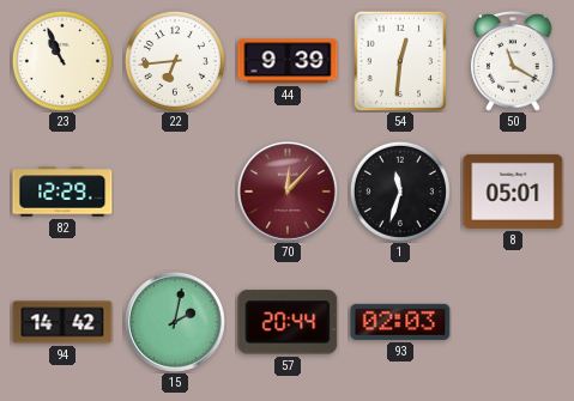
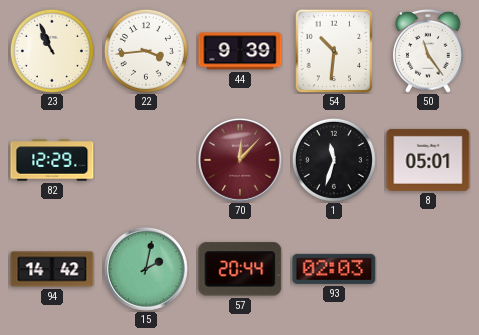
22: 6:44 -> 3:44
54: 12:31 -> 10:31
50: 11:20 -> 11:24
